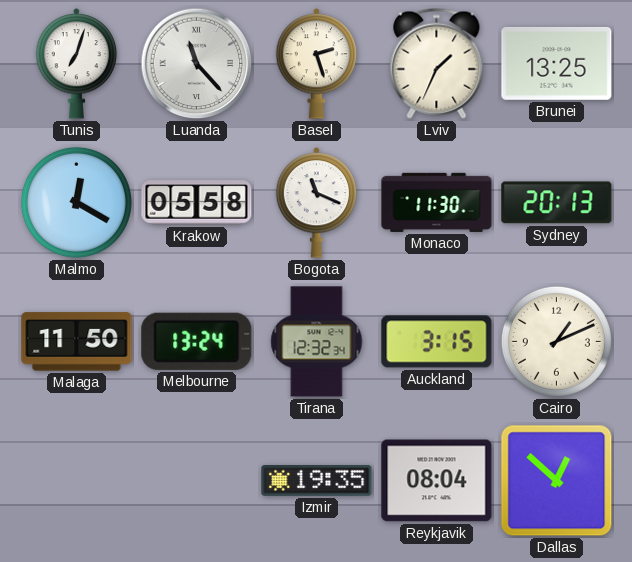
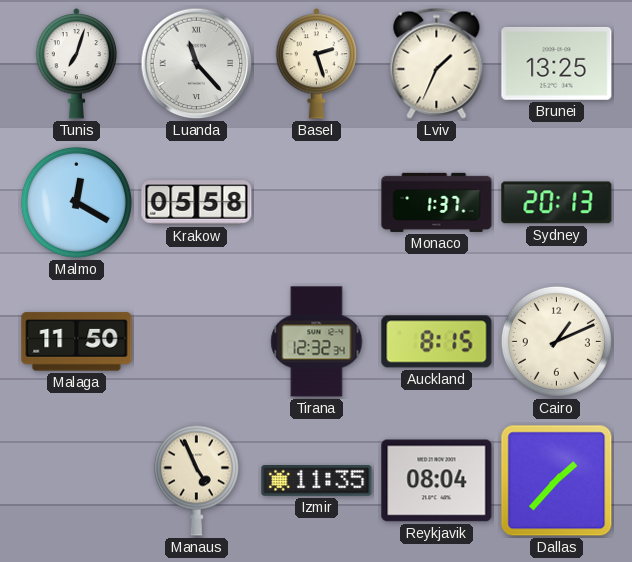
Bogota: 11:19 -> none
Monaco: 11:30 -> 1:37
Melbourne: 13:24 -> none
Auckland: 3:15 -> 8:15
Manaus: none -> 4:56
Izmir: 19:35 -> 11:35
Dallas: 12:52 -> 1:37
